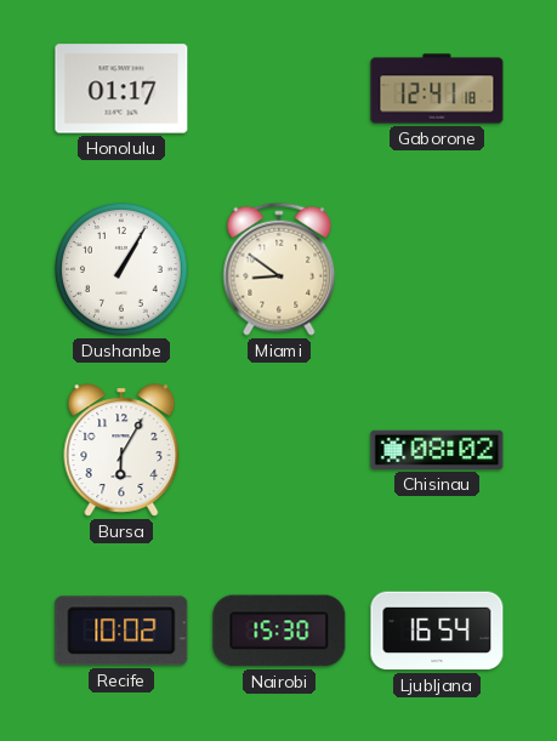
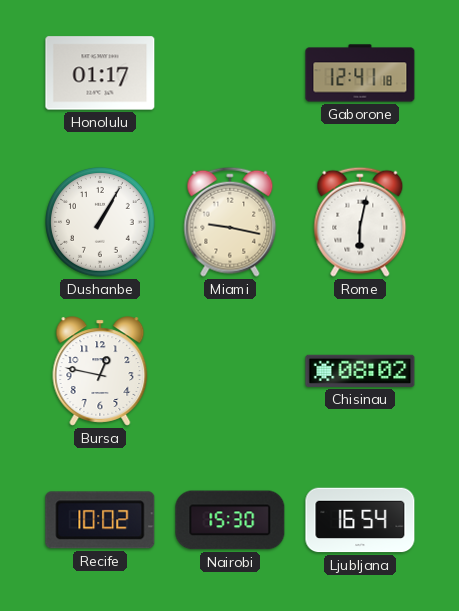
Miami: 8:51 -> 9:17
Rome: none -> 6:02
Bursa: 6:05 -> 12:47
